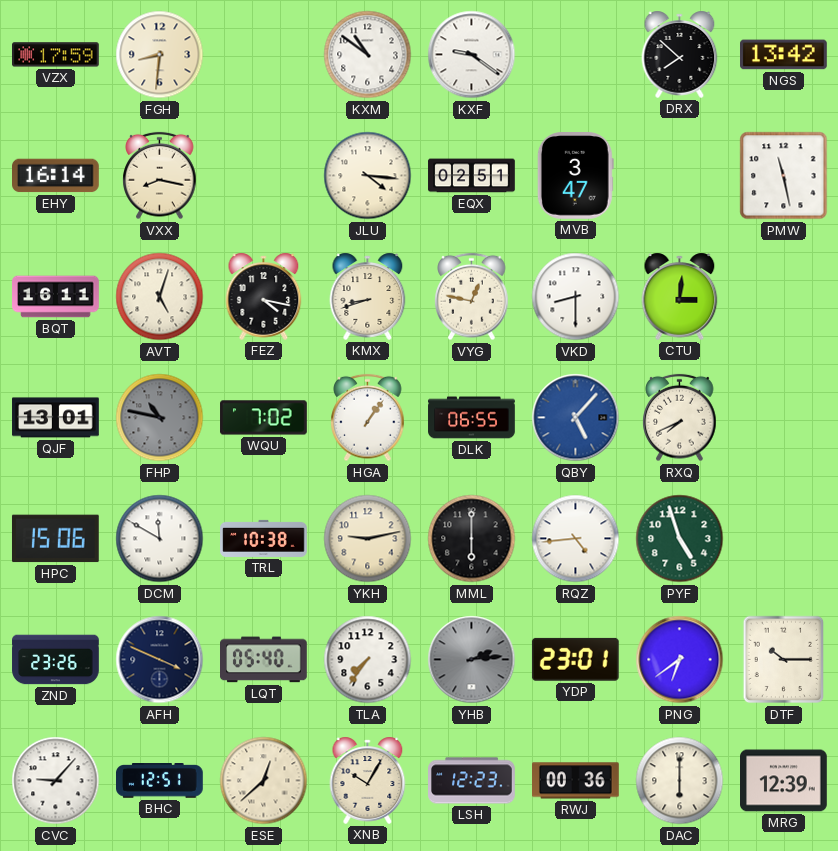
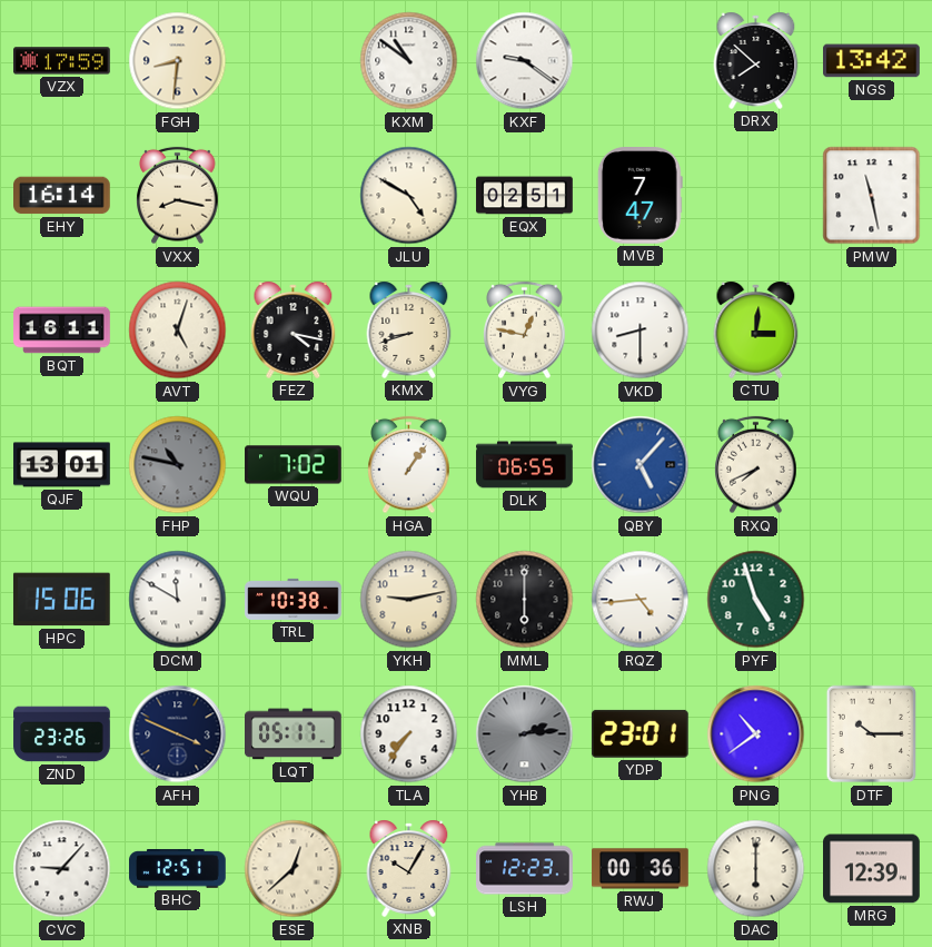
JLU: 4:16 -> 4:50
MVB: 3:47 -> 7:47
LQT: 05:40 -> 05:17
PNG: 6:39 -> 10:39
